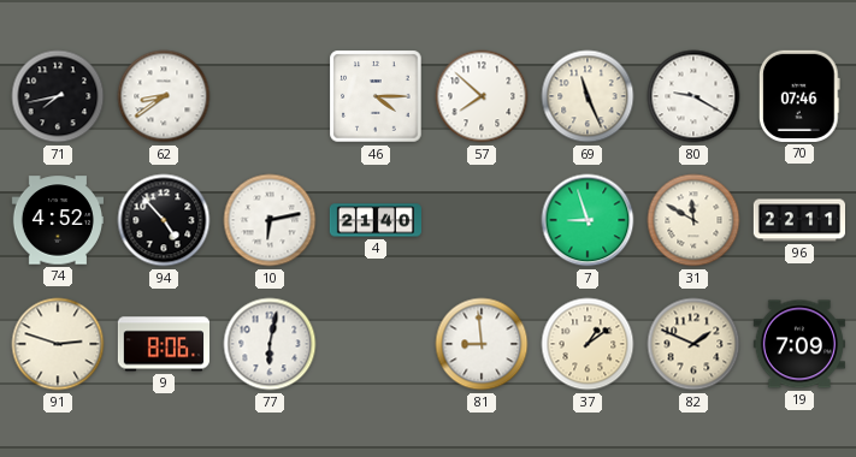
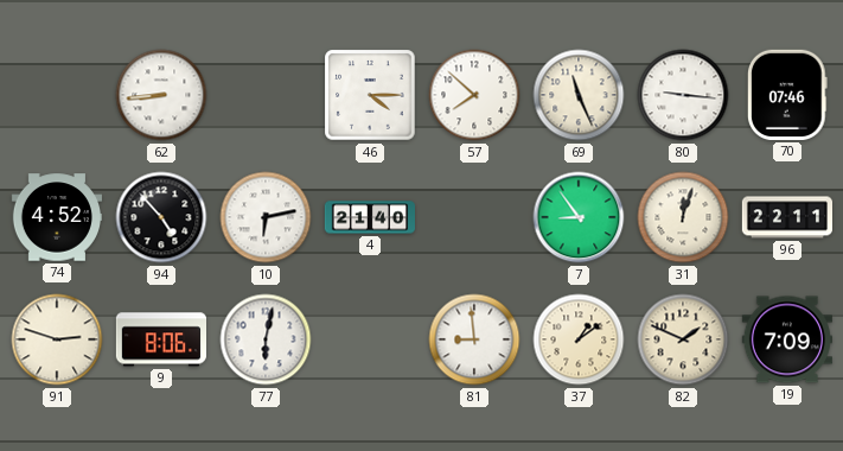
71: 7:43 -> none
62: 8:39 -> 8:44
80: 9:20 -> 9:16
7: 8:57 -> 8:54
31: 11:50 -> 12:03
